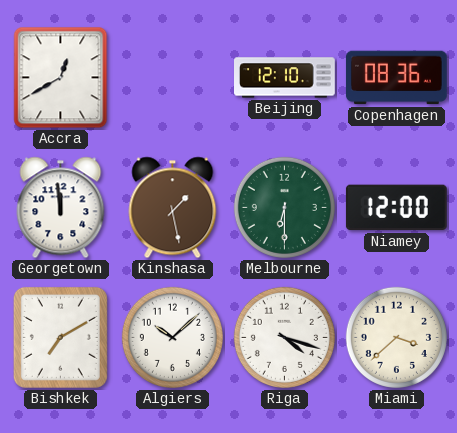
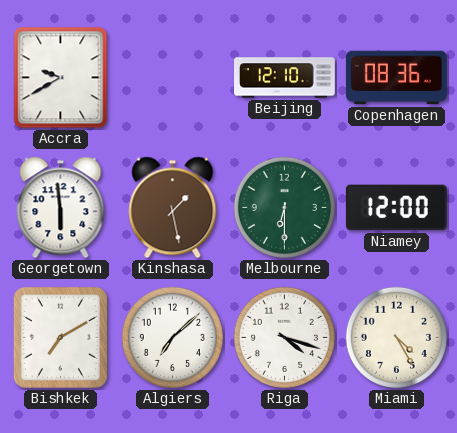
Accra: 12:40 -> 9:40
Georgetown: 11:59 -> 5:59
Algiers: 10:08 -> 7:08
Miami: 3:38 -> 4:25
